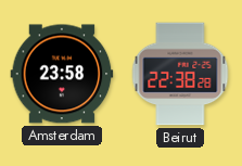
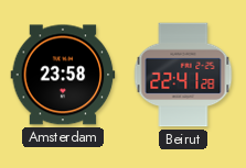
Beirut: 22:38 -> 22:41
